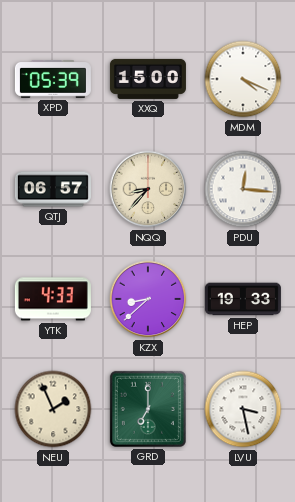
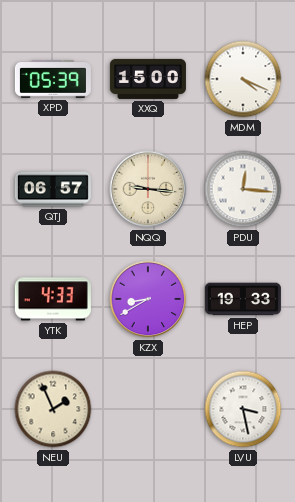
NQQ: 8:37 -> 9:16
KZX: 8:38 -> 8:40
GRD: 7:00 -> none
